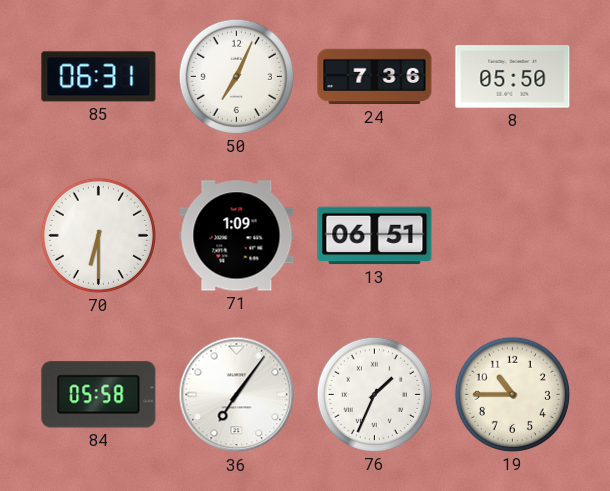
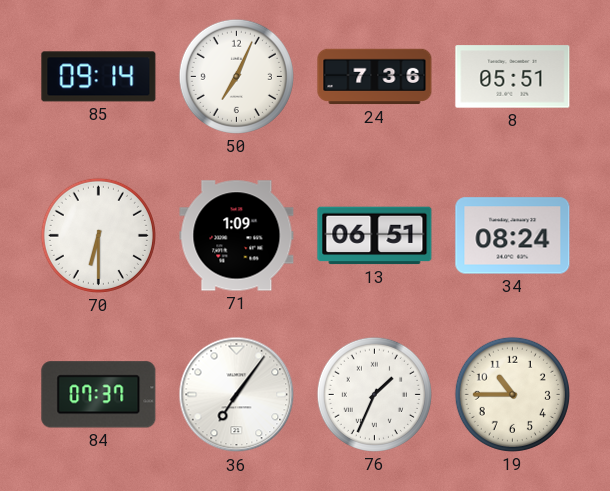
85: 06:31 -> 09:14
8: 05:50 -> 05:51
34: none -> 08:24
84: 05:58 -> 07:37
